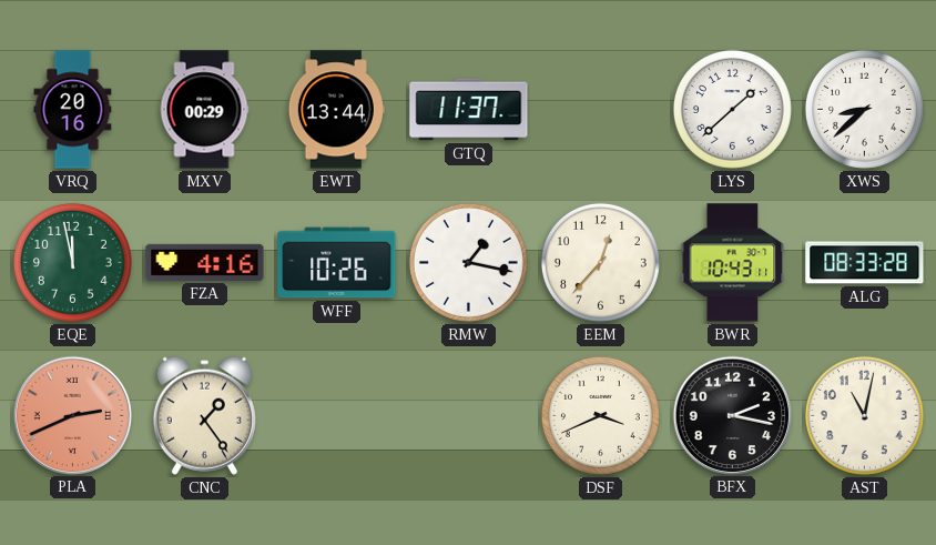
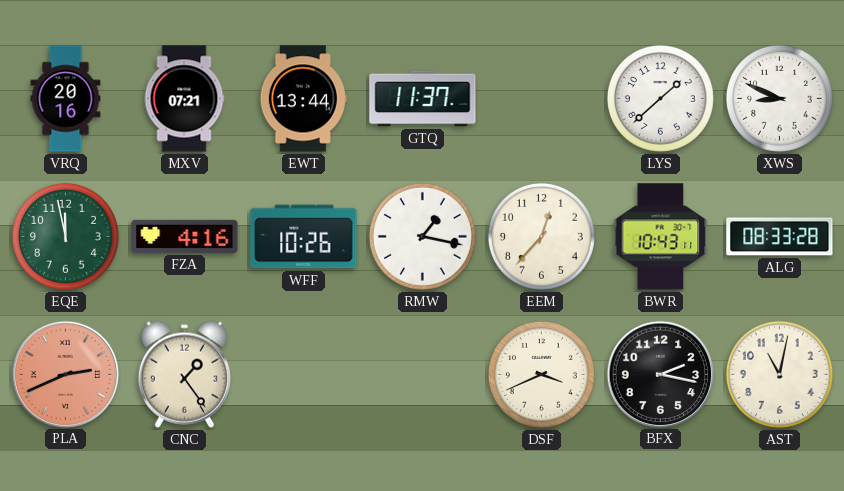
MXV: 00:29 -> 07:21
XWS: 8:38 -> 8:49
